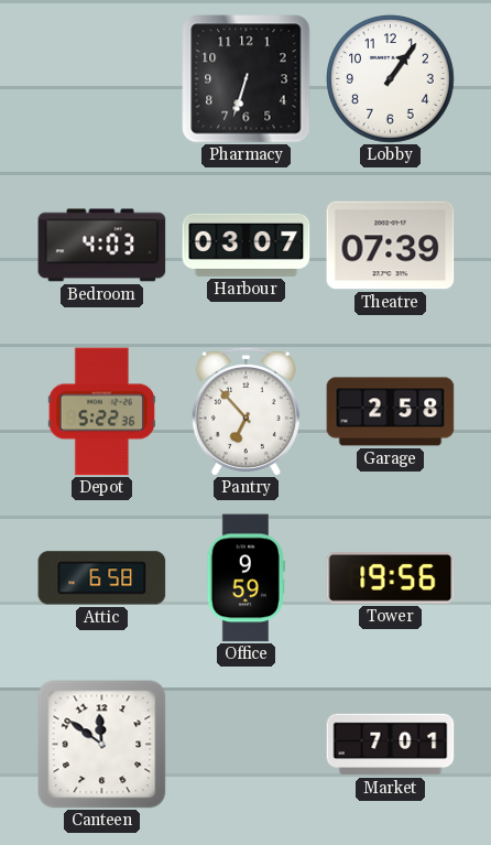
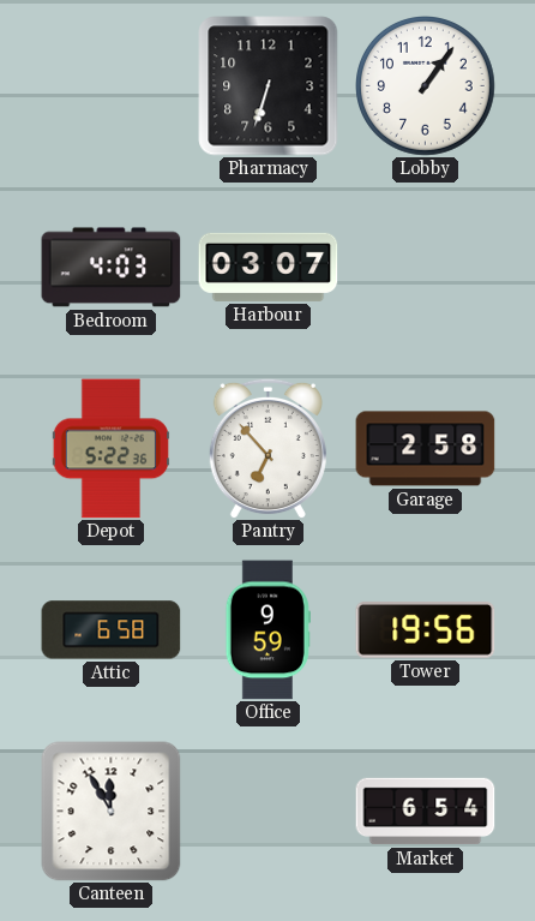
Theatre: 07:39 -> none
Canteen: 11:51 -> 11:55
Market: 7:01 -> 6:54
